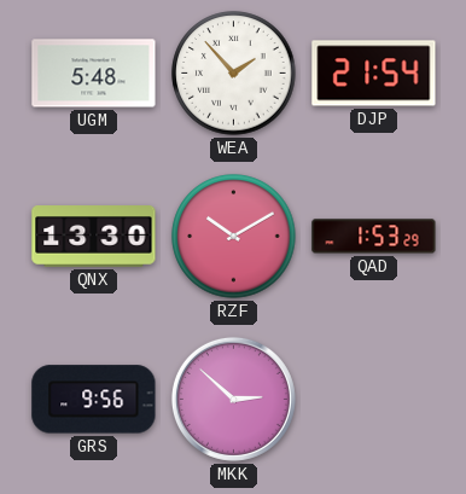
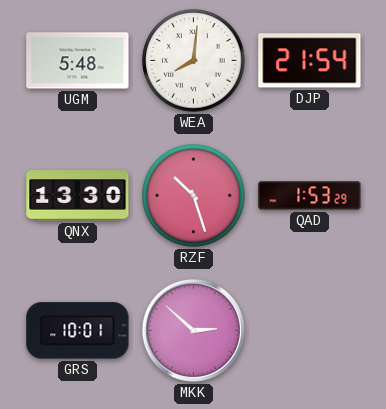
WEA: 1:53 -> 8:01
RZF: 10:10 -> 10:27
GRS: 9:56 -> 10:01
